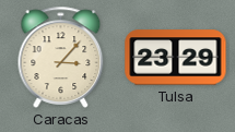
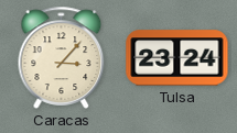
Tulsa: 23:29 -> 23:24
